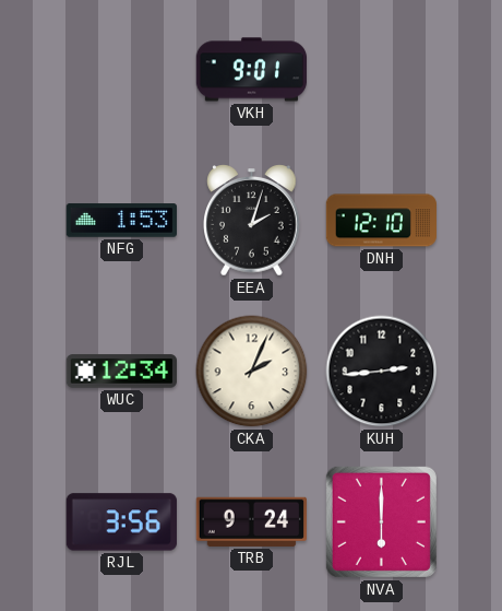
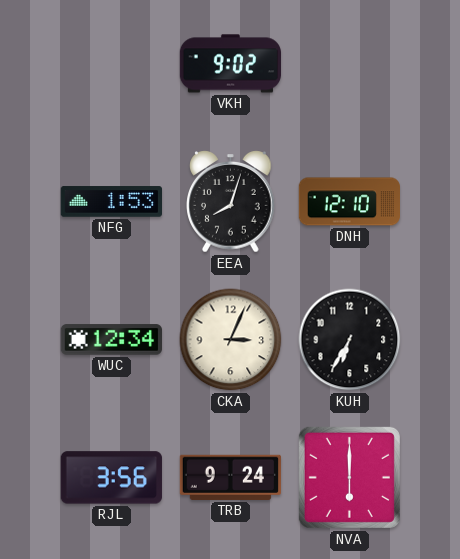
VKH: 9:01 -> 9:02
EEA: 2:03 -> 8:03
CKA: 2:04 -> 3:04
KUH: 2:44 -> 6:35
